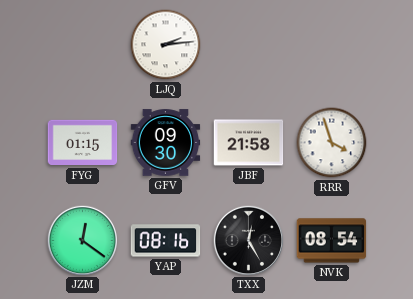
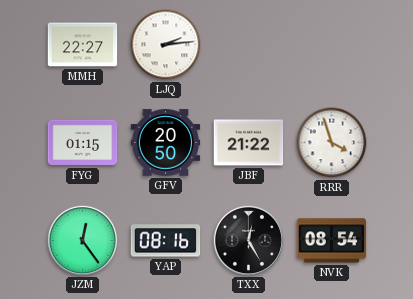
MMH: none -> 22:27
GFV: 09:30 -> 20:50
JBF: 21:58 -> 21:22
JZM: 12:21 -> 12:24
